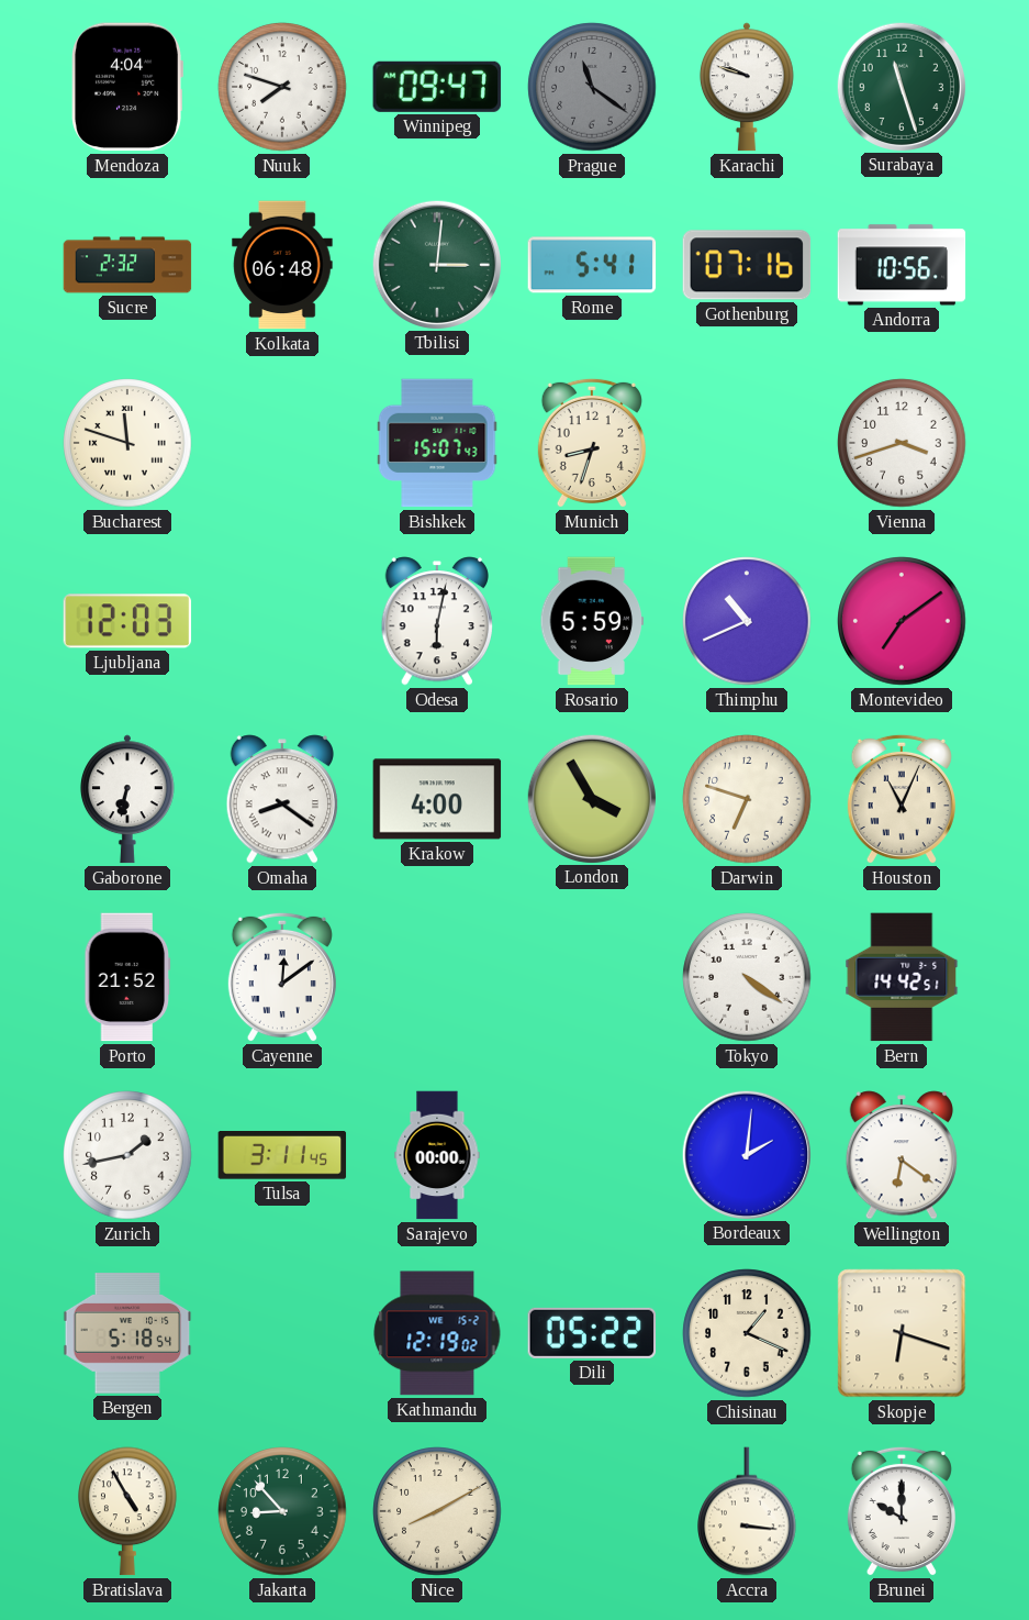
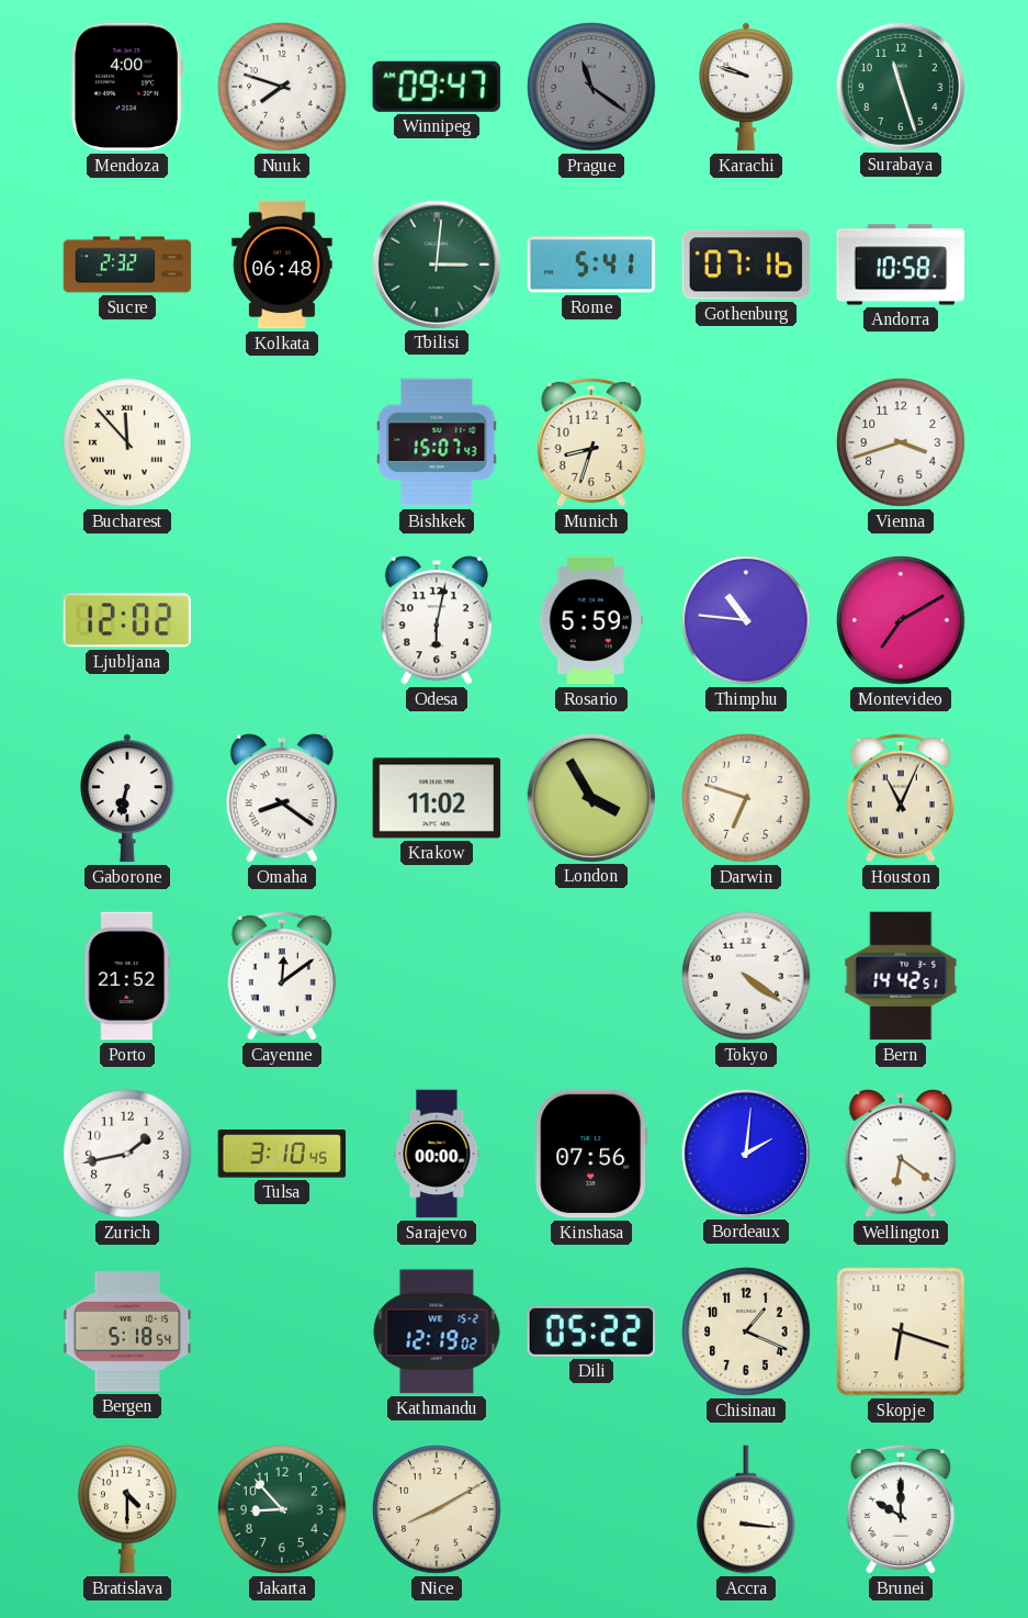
Mendoza: 4:04 -> 4:00
Andorra: 10:56 -> 10:58
Bucharest: 11:48 -> 11:53
Ljubljana: 12:03 -> 12:02
Thimphu: 10:41 -> 10:46
Montevideo: 7:09 -> 7:10
Krakow: 4:00 -> 11:02
Tulsa: 3:11 -> 3:10
Kinshasa: none -> 07:56
Bratislava: 4:55 -> 4:30
